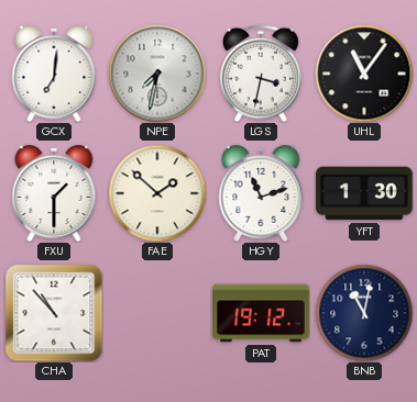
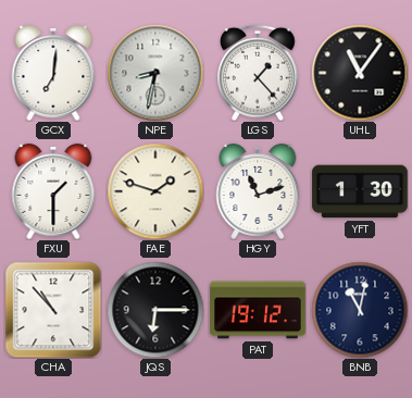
NPE: 7:32 -> 8:32
LGS: 3:32 -> 1:23
FAE: 1:52 -> 1:48
JQS: none -> 6:15
